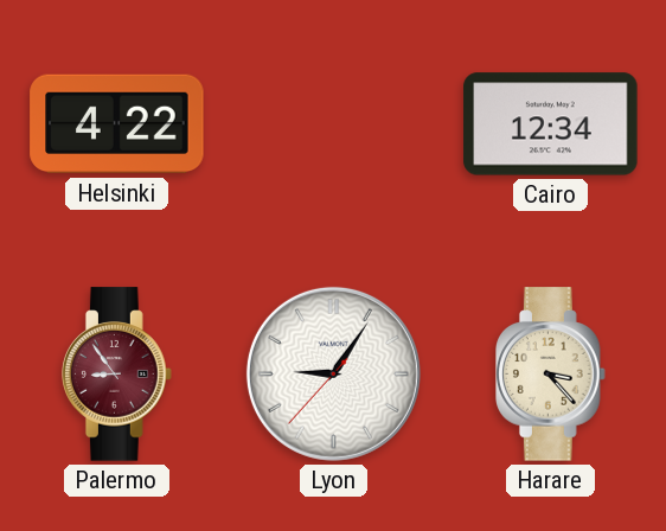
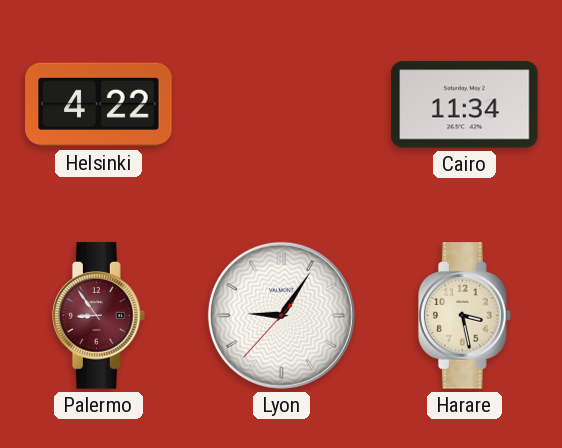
Cairo: 12:34 -> 11:34
Harare: 3:23 -> 3:28
